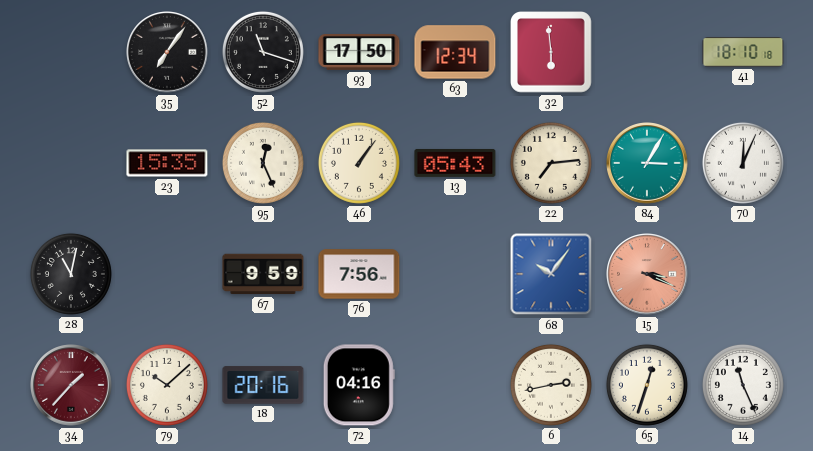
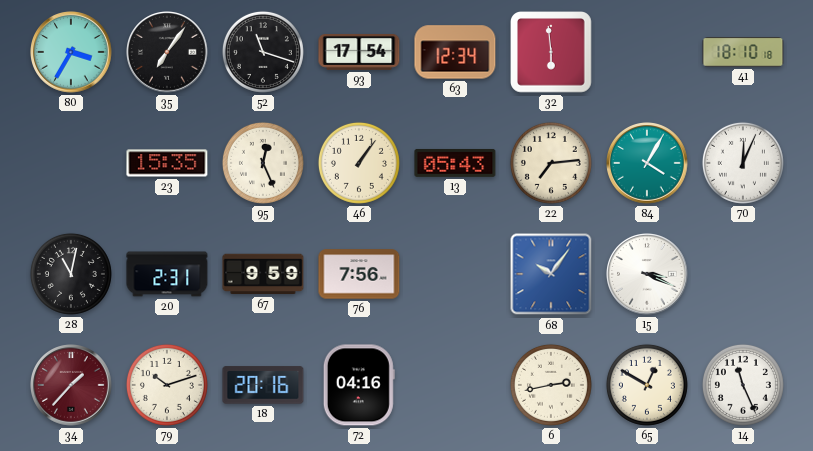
80: none -> 3:35
93: 17:50 -> 17:54
84: 3:05 -> 4:05
20: none -> 2:31
15 dial: salmon -> white
79: 10:08 -> 10:12
65: 12:33 -> 12:50
